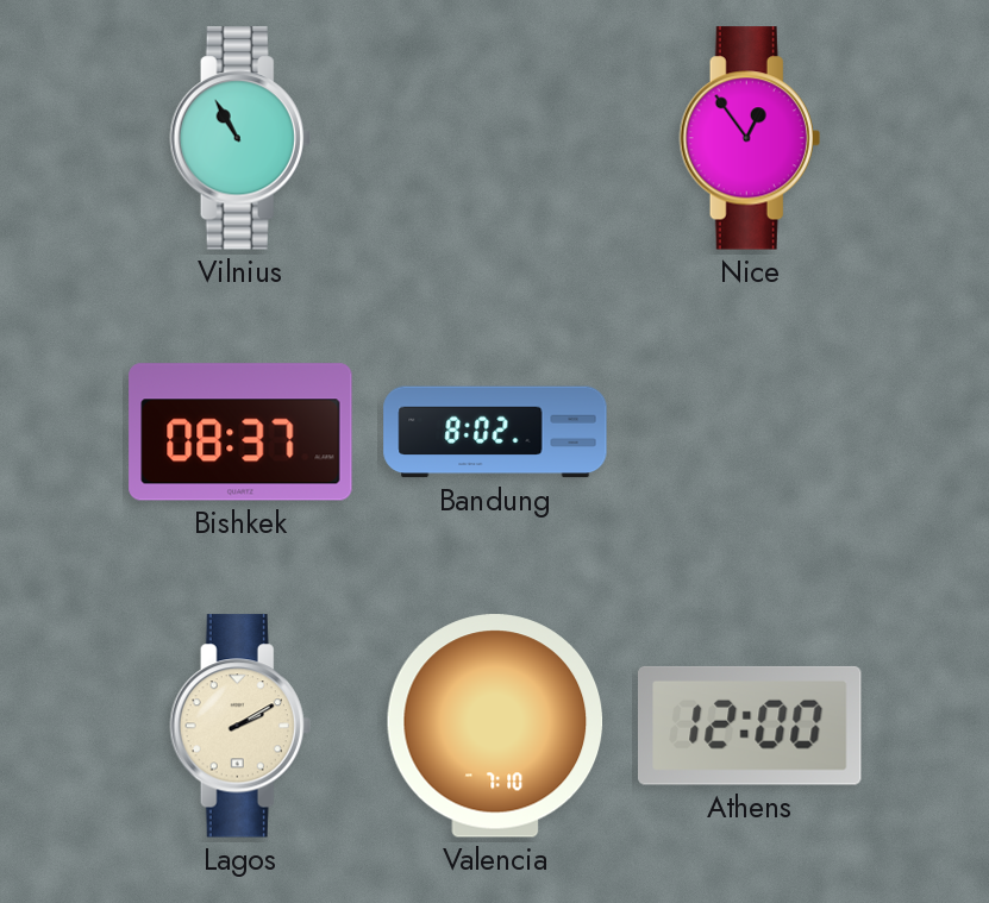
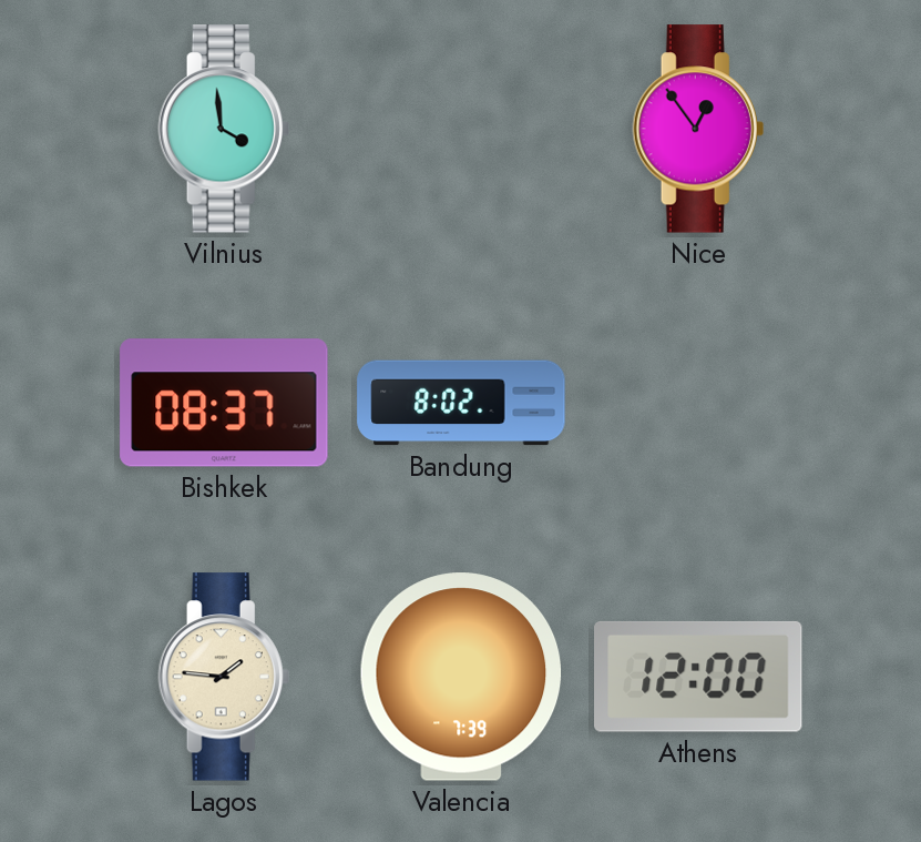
Vilnius: 10:55 -> 3:59
Lagos: 2:10 -> 1:46
Valencia: 7:10 -> 7:39
